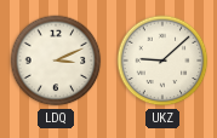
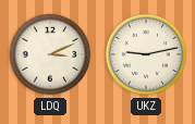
UKZ: 9:08 -> 9:13
